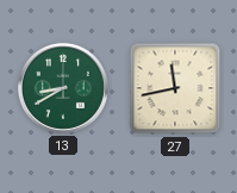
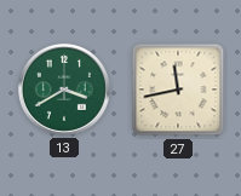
13: 8:40 -> 3:40
